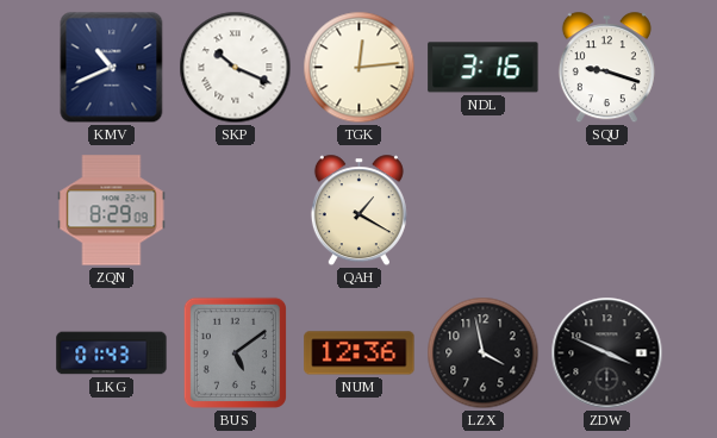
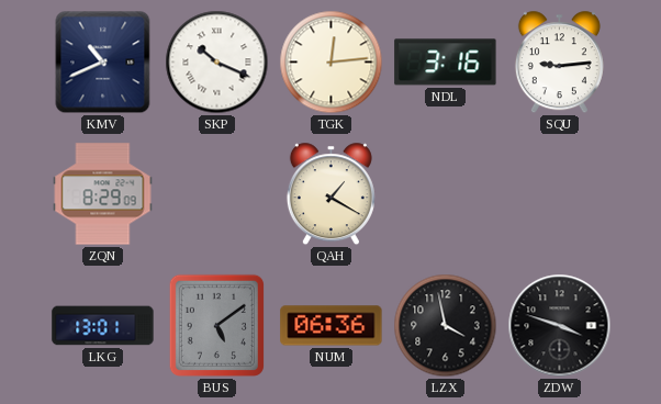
SQU: 9:18 -> 9:14
LKG: 01:43 -> 13:01
NUM: 12:36 -> 06:36
ZDW: 3:49 -> 3:48
